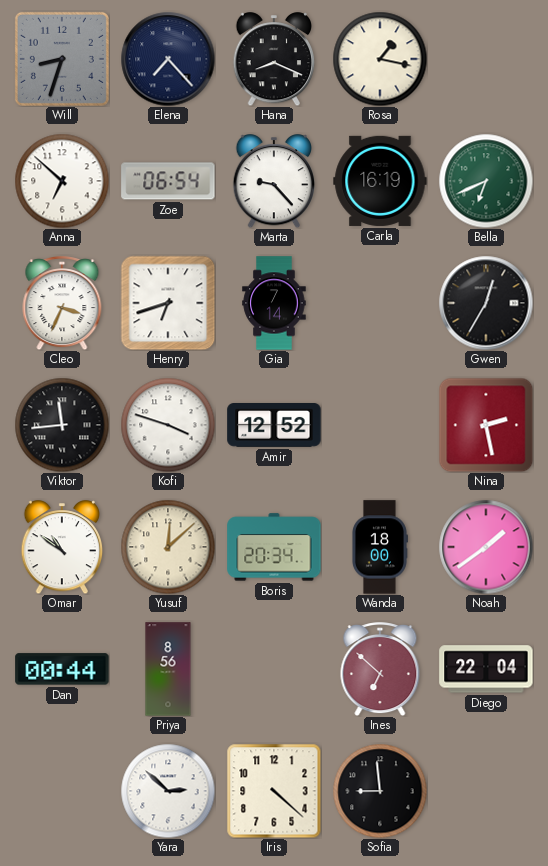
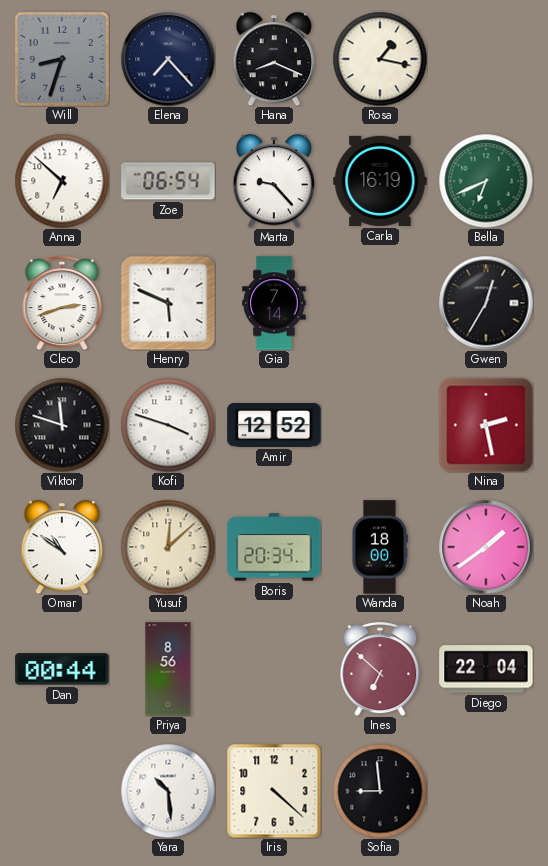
Cleo: 3:34 -> 2:42
Henry: 6:42 -> 5:49
Viktor: 11:44 -> 11:48
Yara: 2:52 -> 10:29
